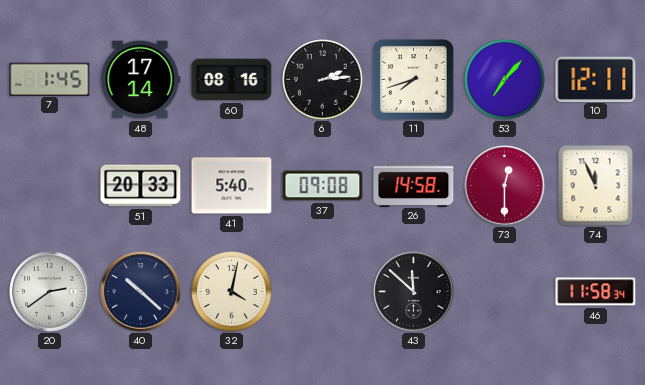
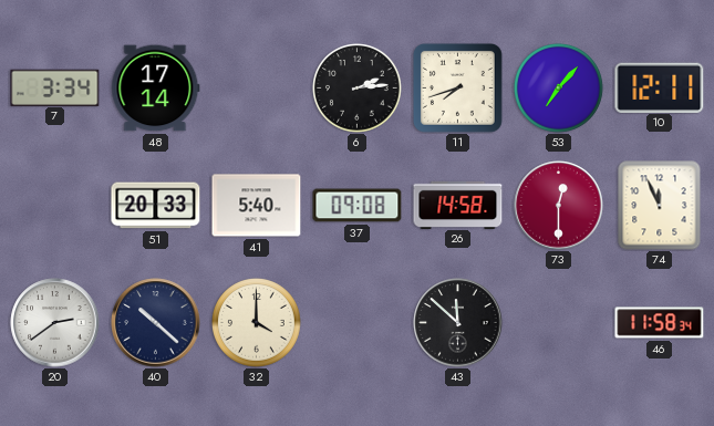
7: 1:45 -> 3:34
60: 08:16 -> none
32: 4:02 -> 4:00
